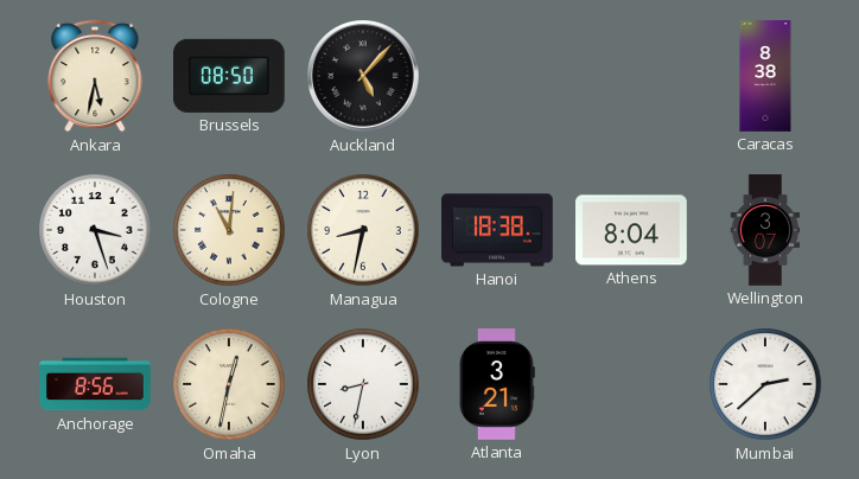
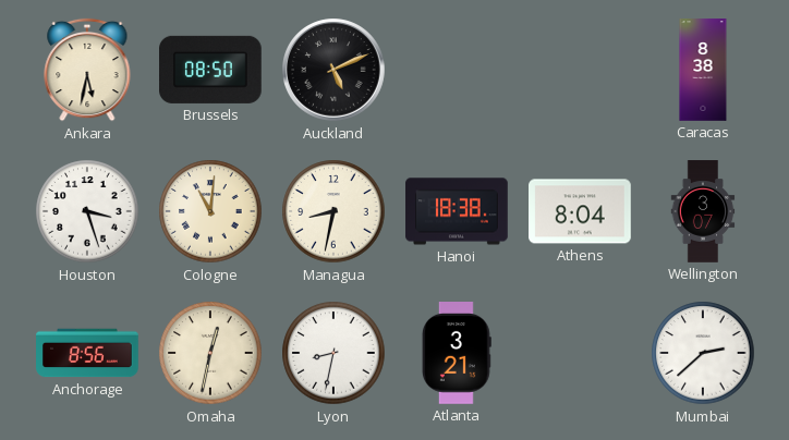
Auckland: 5:07 -> 5:11
